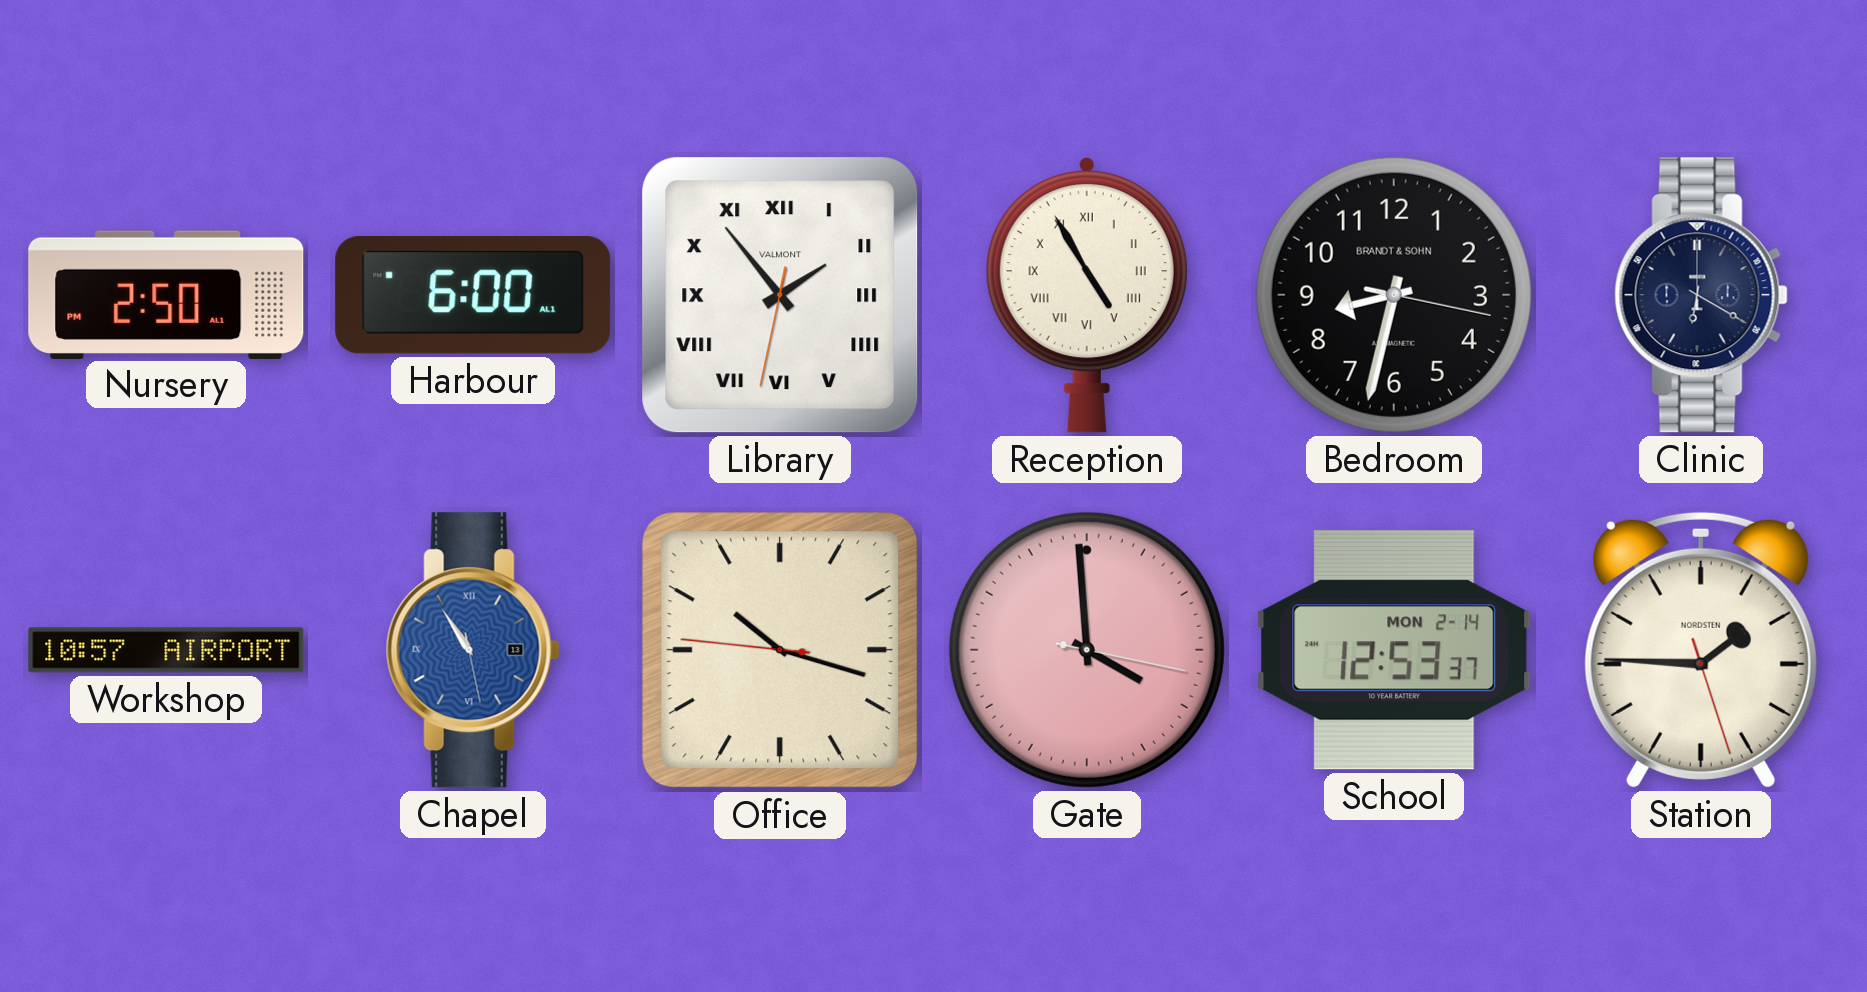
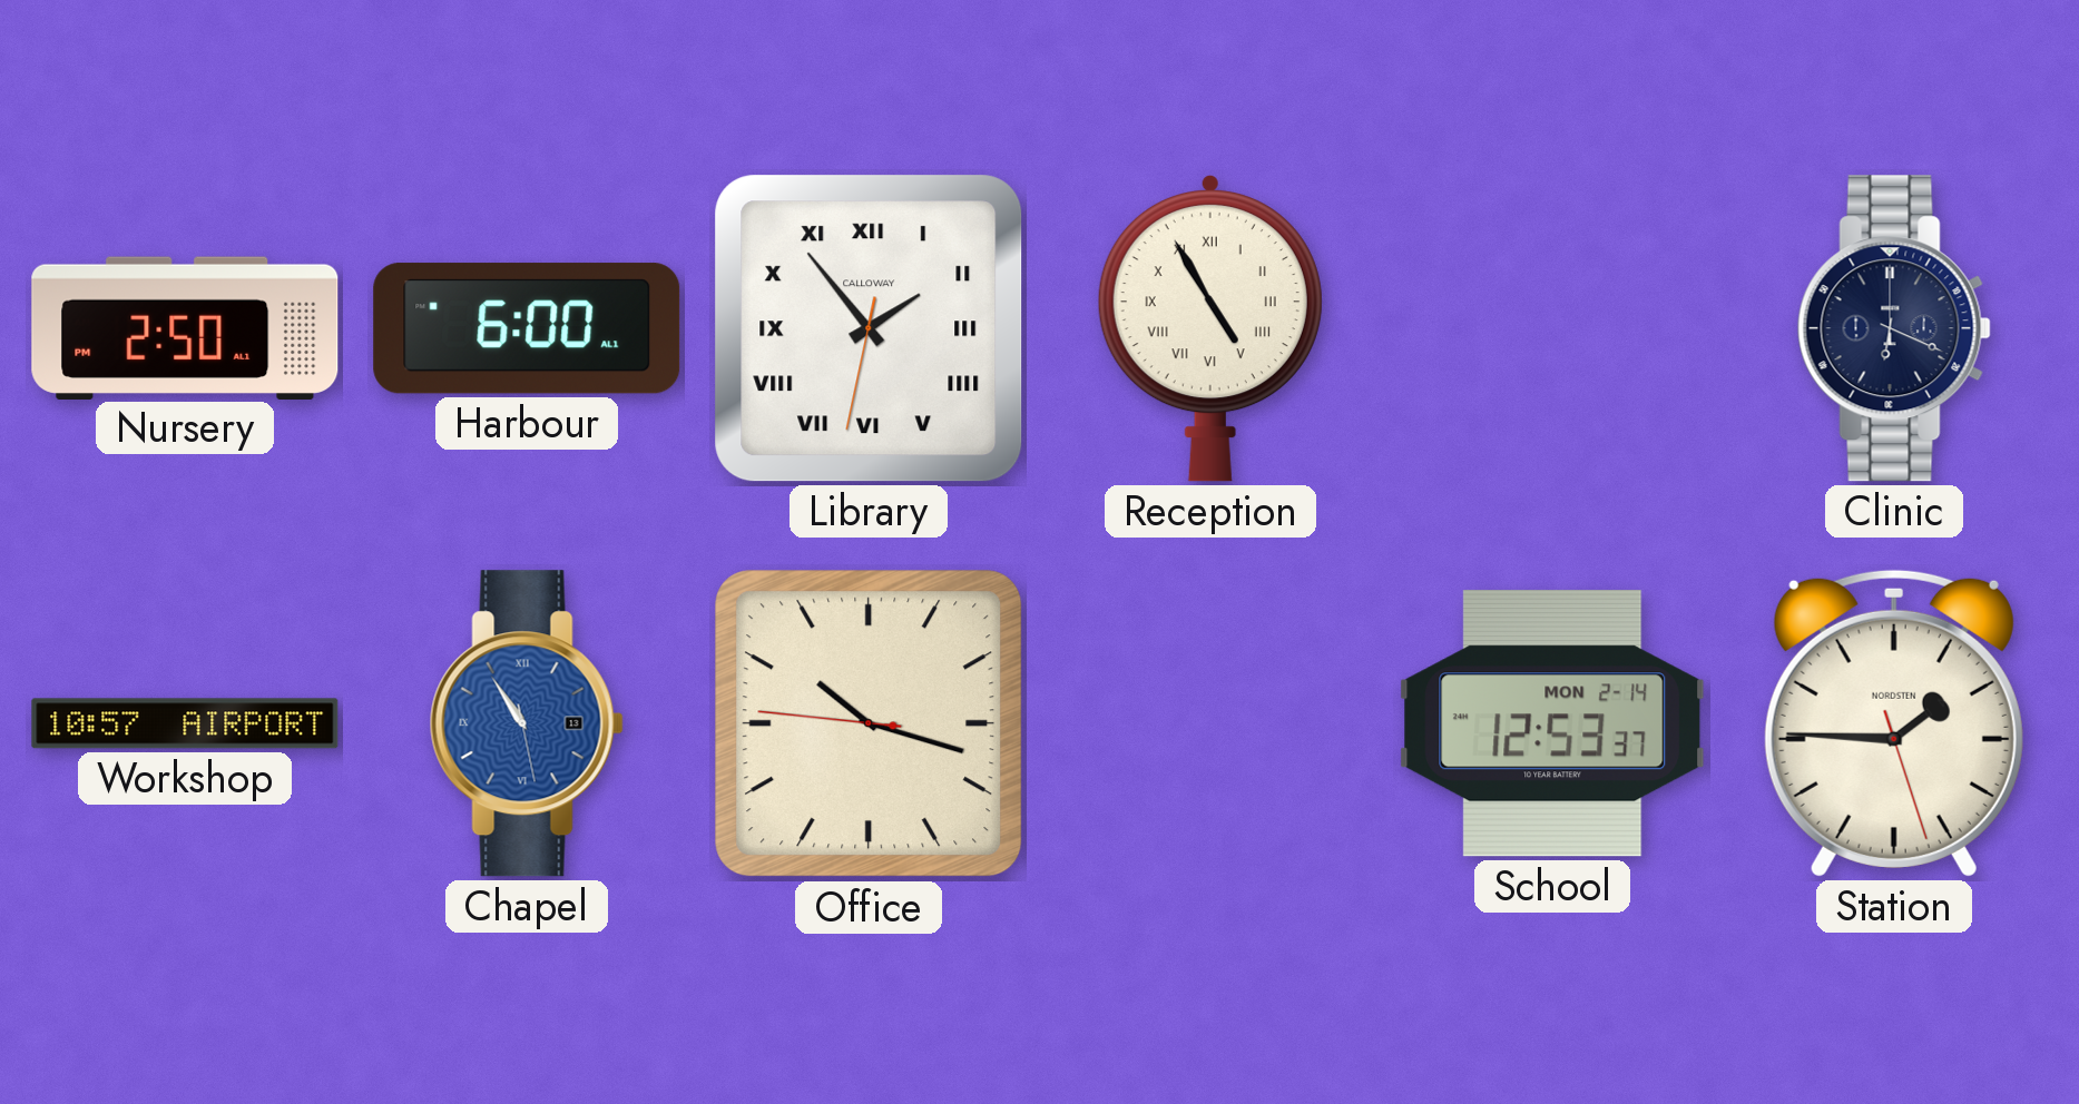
Library brand: VALMONT -> CALLOWAY
Bedroom: 8:32 -> none
Clinic: 6:20 -> 6:19
Gate: 3:59 -> none
